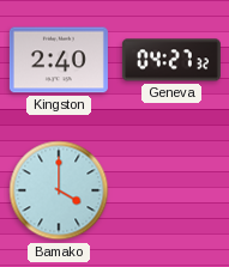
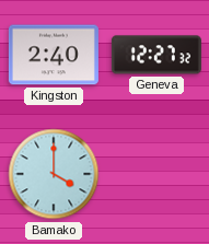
Geneva: 04:27 -> 12:27
